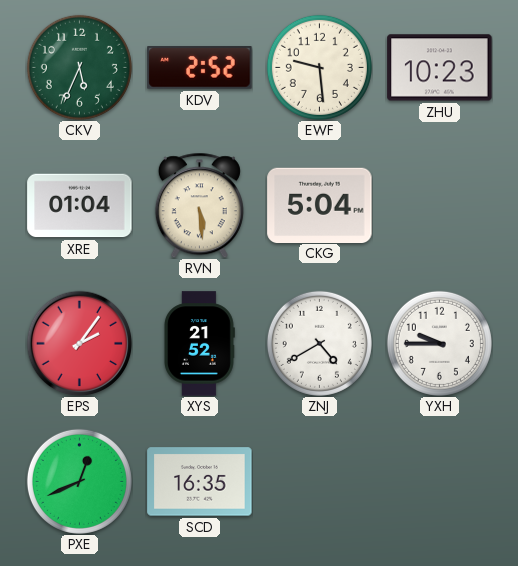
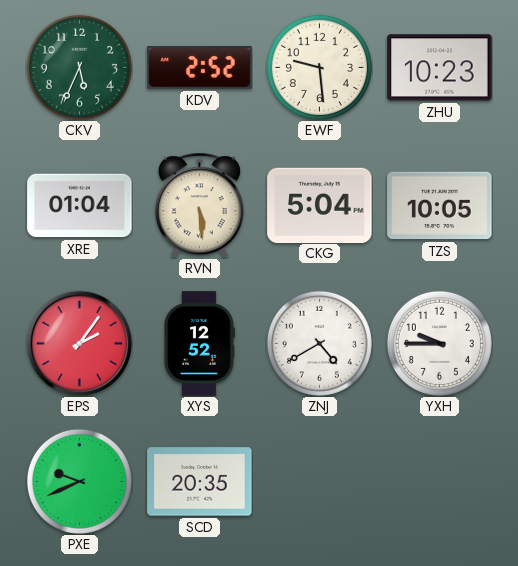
TZS: none -> 10:05
XYS: 21:52 -> 12:52
PXE: 12:41 -> 9:41
SCD: 16:35 -> 20:35
